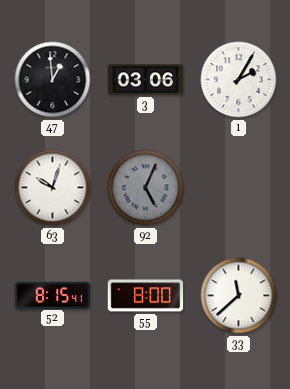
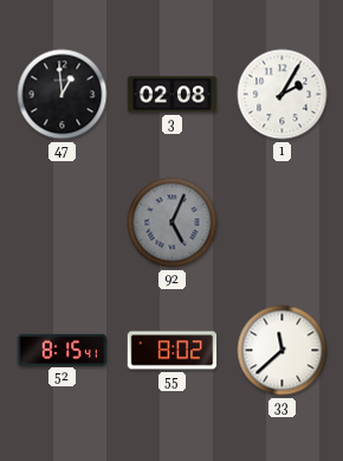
3: 03:06 -> 02:08
63: 10:03 -> none
55: 8:00 -> 8:02
